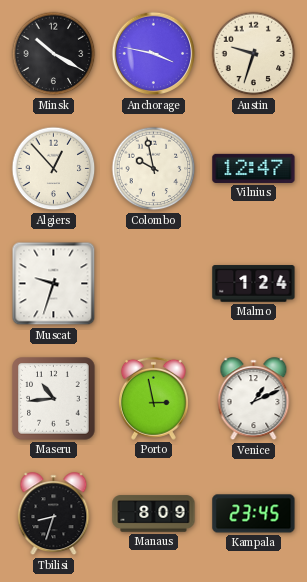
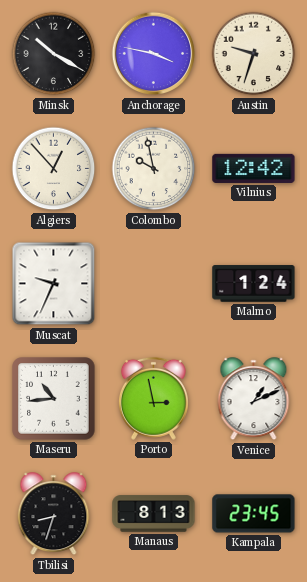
Vilnius: 12:47 -> 12:42
Muscat: 9:33 -> 9:34
Manaus: 8:09 -> 8:13
